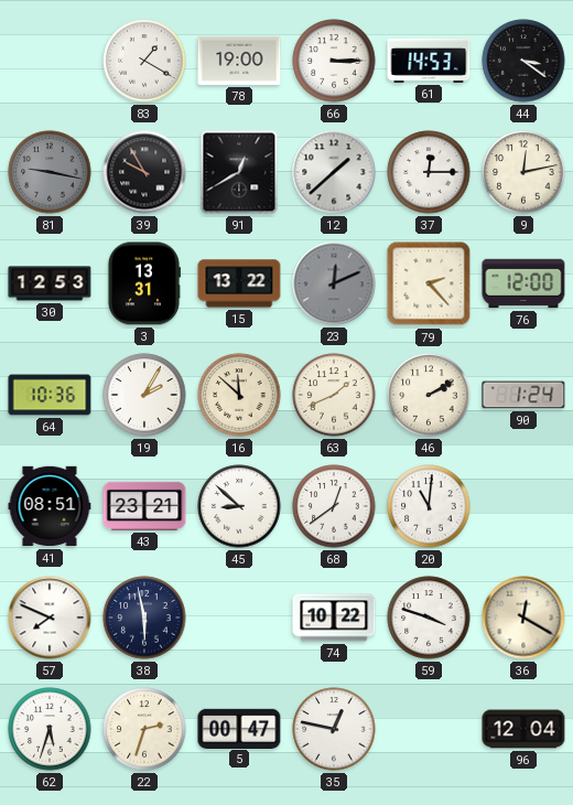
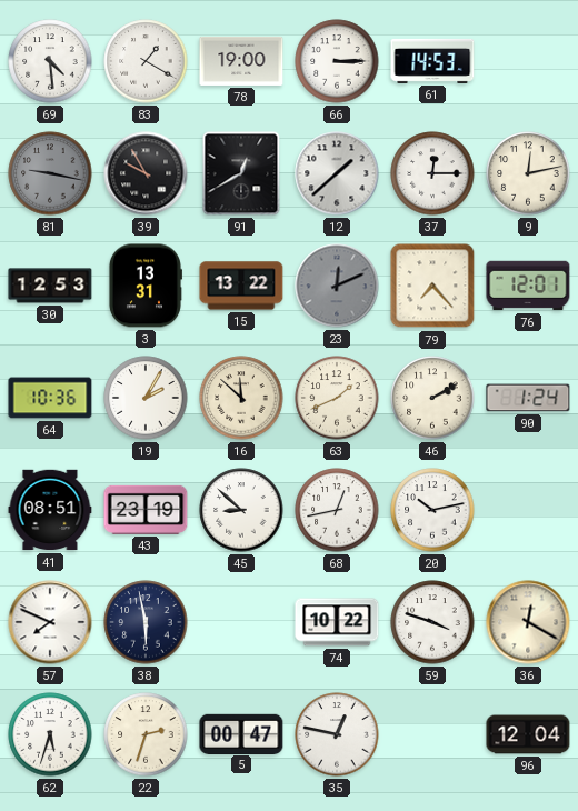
69: none -> 4:29
44: 3:21 -> none
79: 2:23 -> 7:23
76: 12:00 -> 12:01
43: 23:21 -> 23:19
68: 12:39 -> 12:43
20: 11:01 -> 10:13
